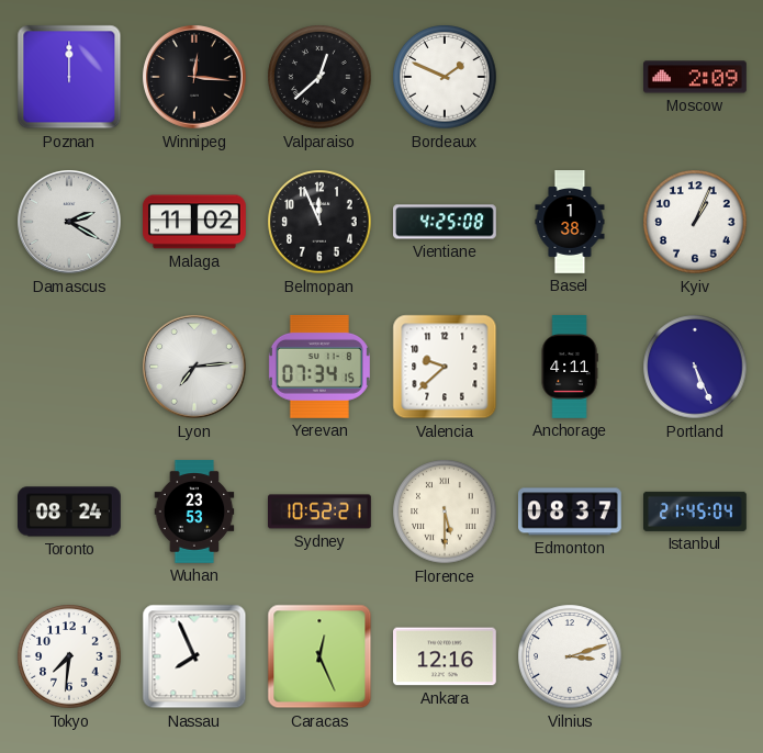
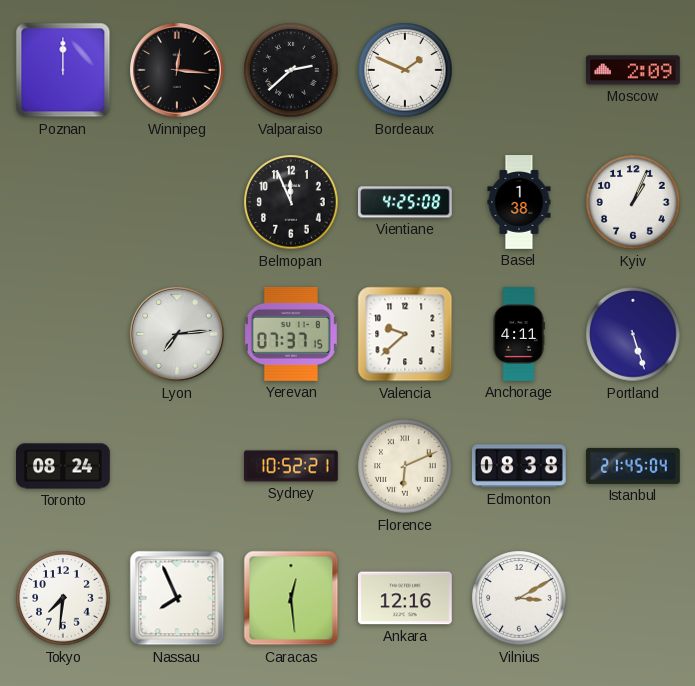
Valparaiso: 12:38 -> 2:38
Damascus: 2:20 -> none
Malaga: 11:02 -> none
Yerevan: 07:34 -> 07:37
Portland: 5:26 -> 5:27
Wuhan: 23:53 -> none
Florence: 5:30 -> 6:11
Edmonton: 08:37 -> 08:38
Caracas: 12:26 -> 12:29
Vilnius: 3:12 -> 3:10
